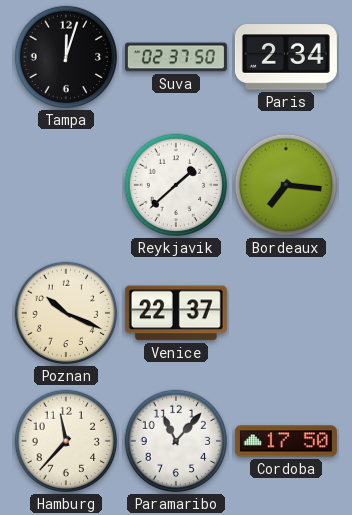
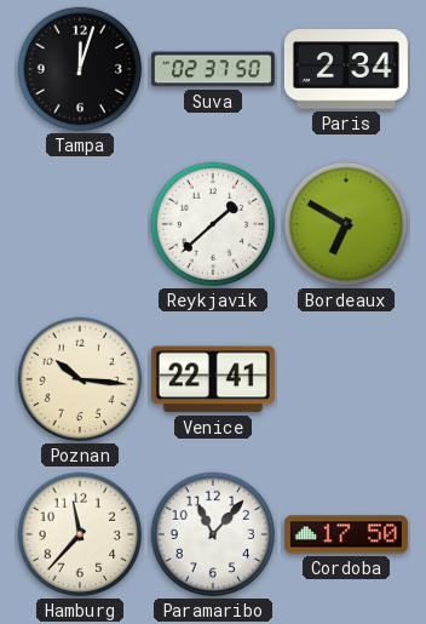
Bordeaux: 7:16 -> 6:50
Poznan: 10:19 -> 10:16
Venice: 22:37 -> 22:41
